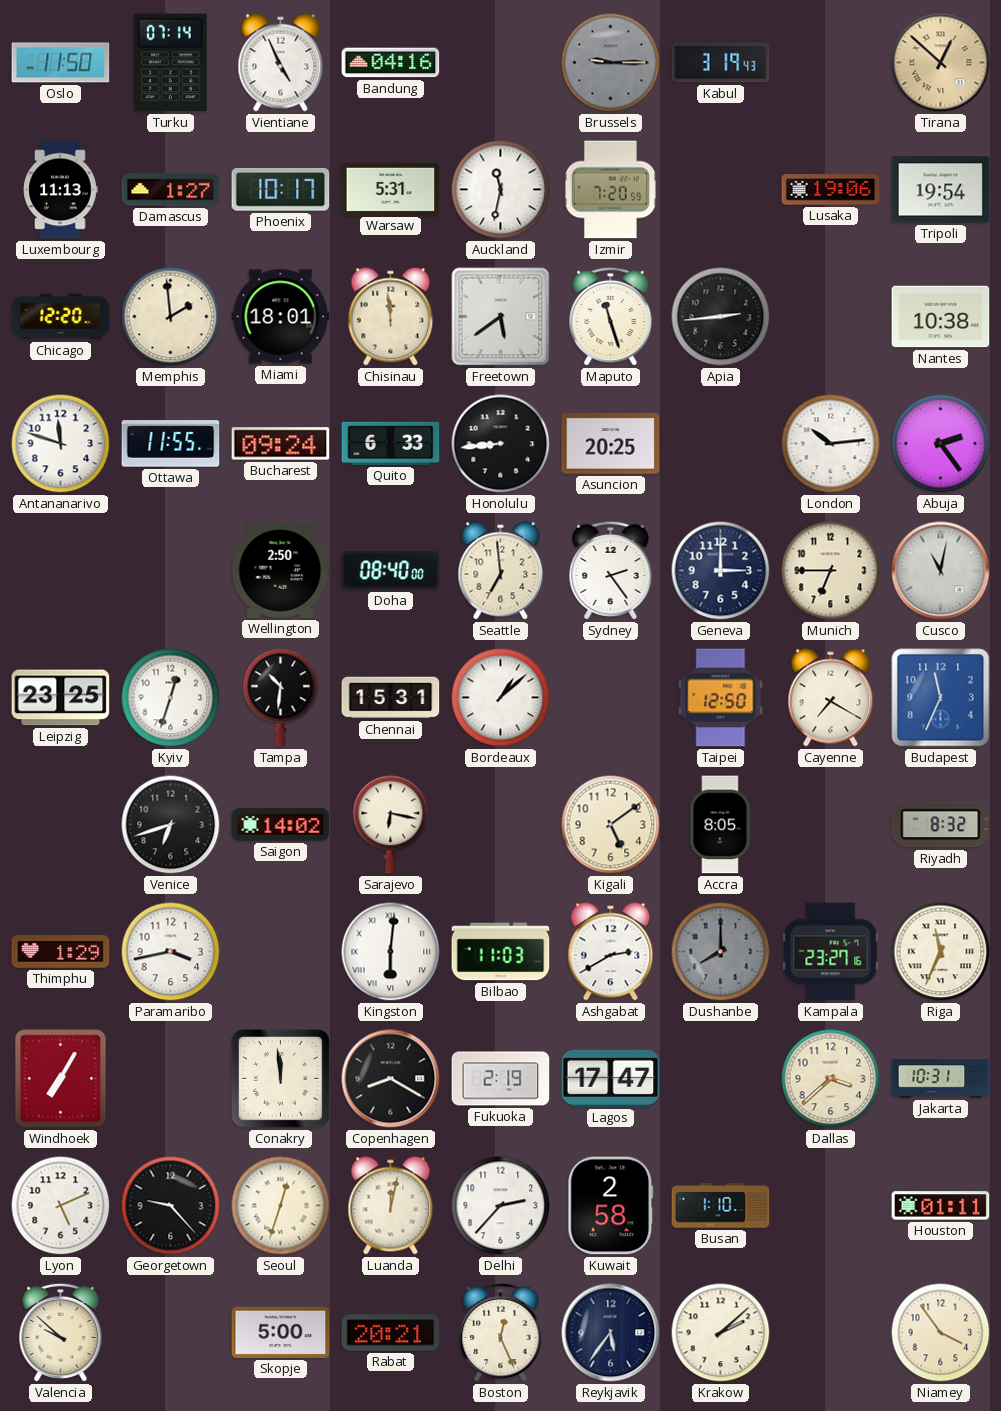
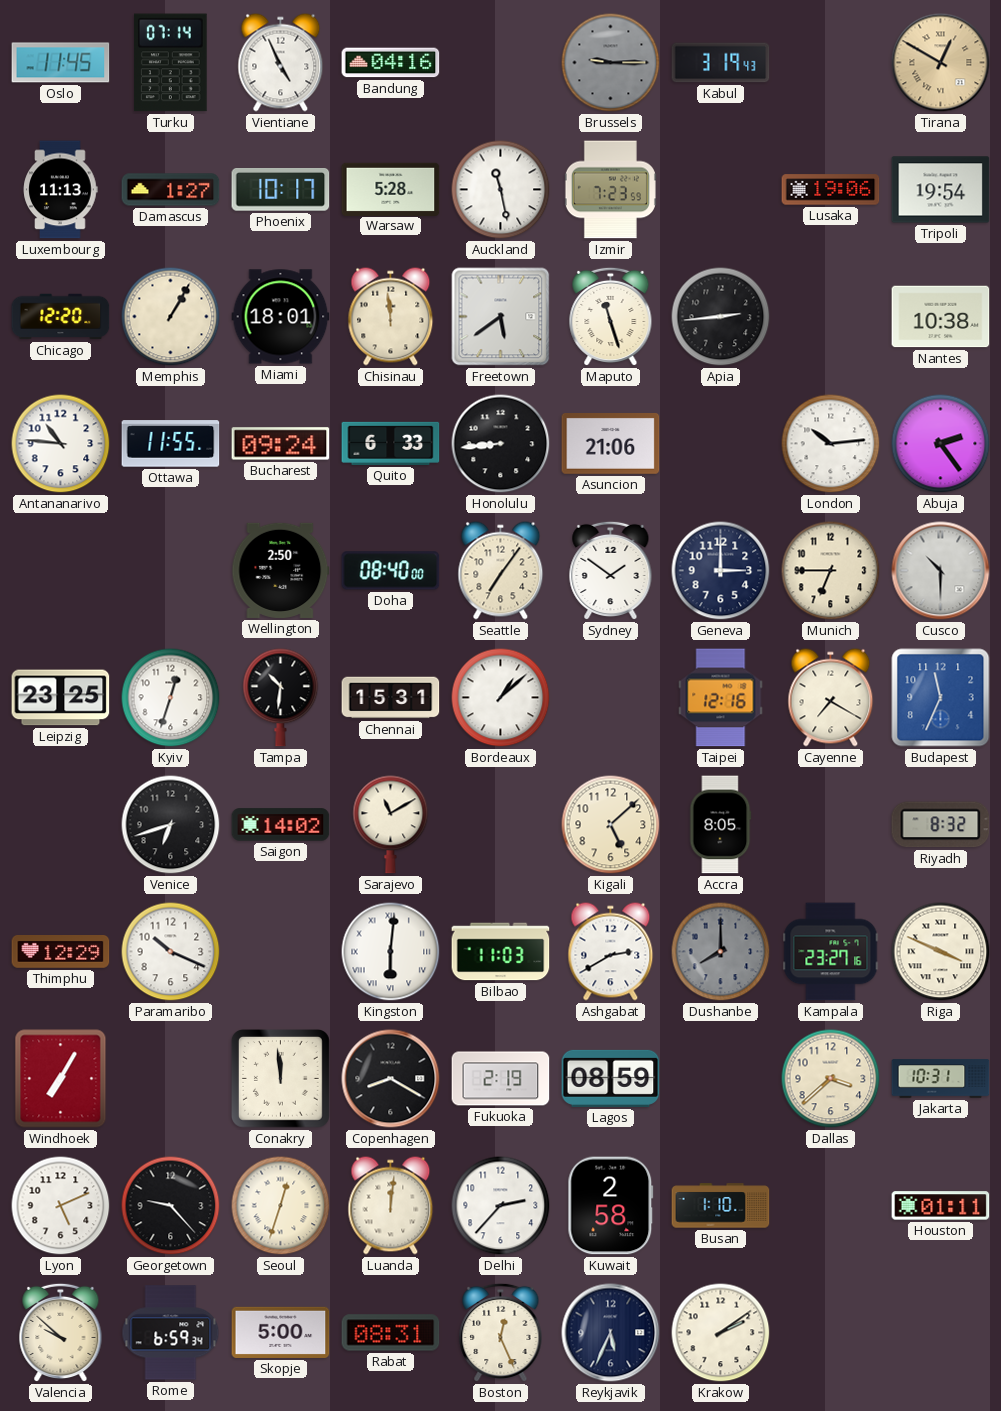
Oslo: 11:50 -> 11:45
Tirana: 12:52 -> 12:50
Warsaw: 5:31 -> 5:28
Auckland: 11:32 -> 11:28
Izmir: 7:20 -> 7:23
Memphis: 1:59 -> 1:05
Antananarivo: 11:48 -> 10:46
Asuncion: 20:25 -> 21:06
Seattle: 6:59 -> 7:06
Sydney: 2:24 -> 1:51
Cusco: 11:02 -> 10:30
Taipei: 12:50 -> 12:16
Sarajevo: 6:17 -> 11:10
Kigali: 5:09 -> 5:08
Thimphu: 1:29 -> 12:29
Paramaribo: 3:43 -> 10:19
Riga: 11:34 -> 3:49
Lagos: 17:47 -> 08:59
Luanda: 12:02 -> 12:01
Rome: none -> 6:59
Rabat: 20:21 -> 08:31
Reykjavik: 5:36 -> 5:34
Krakow: 2:08 -> 2:09
Niamey: 3:54 -> none
